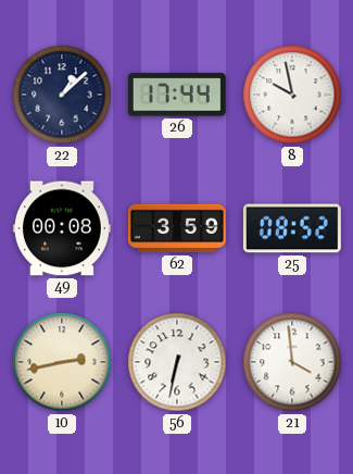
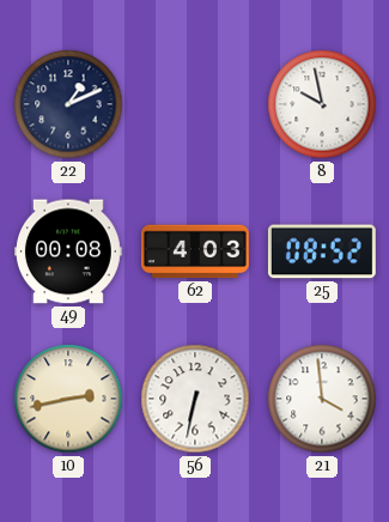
22: 1:08 -> 1:11
26: 17:44 -> none
62: 3:59 -> 4:03
